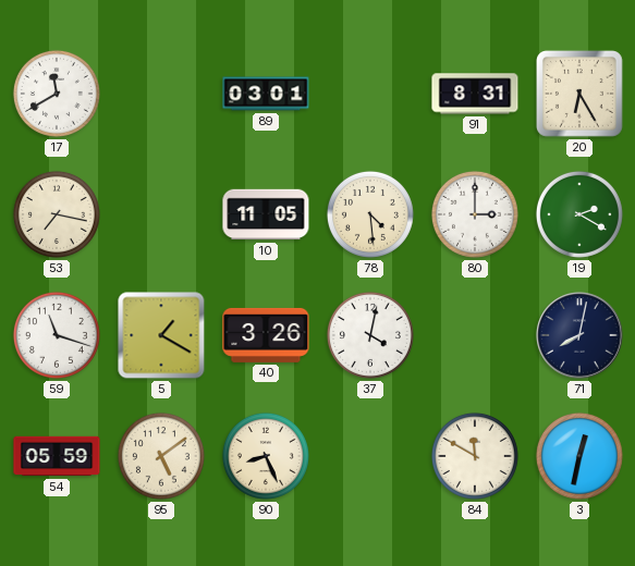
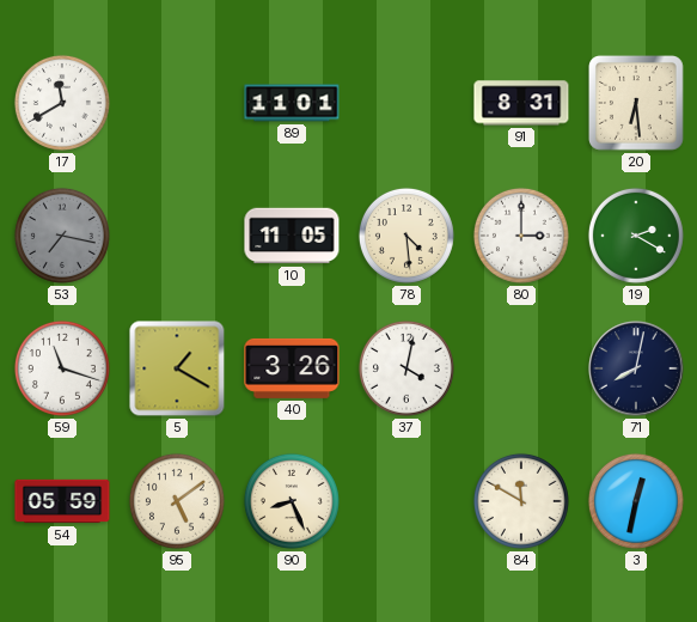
89: 03:01 -> 11:01
20: 6:25 -> 6:29
53 dial: cream -> grey
